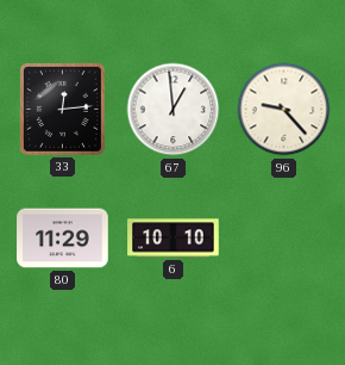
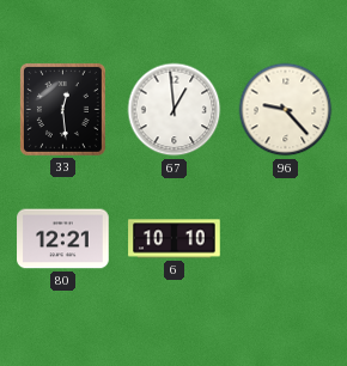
33: 12:14 -> 12:29
80: 11:29 -> 12:21
